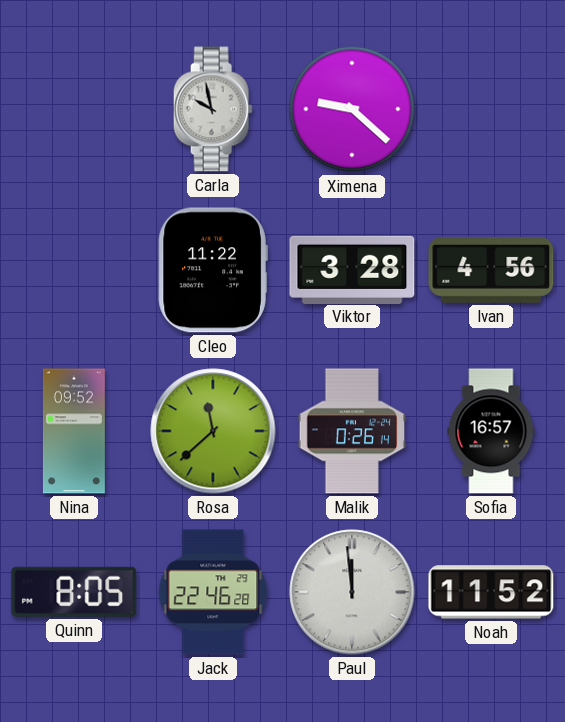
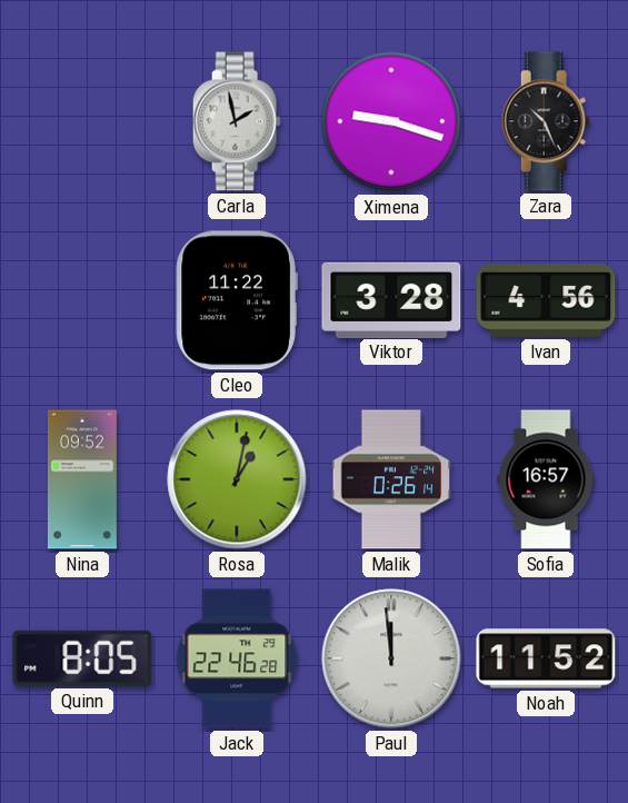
Carla: 9:58 -> 1:58
Ximena: 9:22 -> 9:18
Zara: none -> 10:26
Rosa: 11:38 -> 1:02
